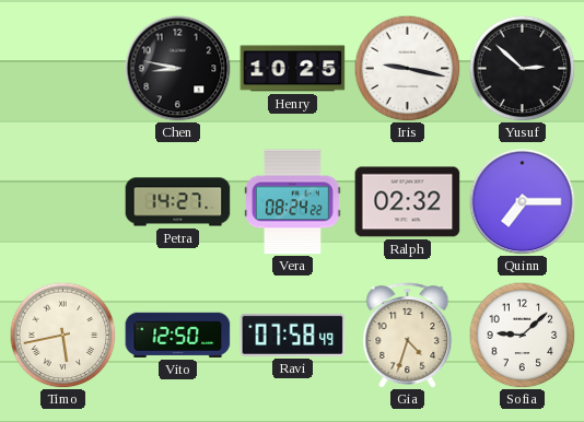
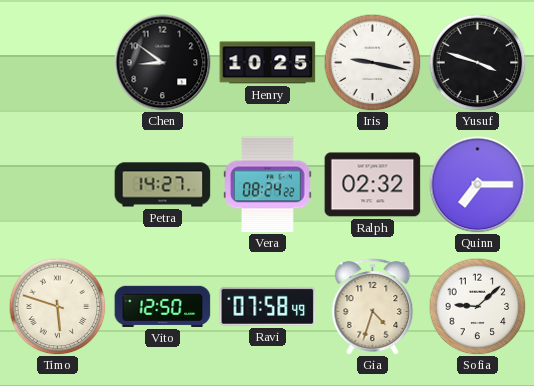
Chen: 8:47 -> 8:51
Yusuf: 2:52 -> 3:48
Timo: 5:43 -> 5:48
